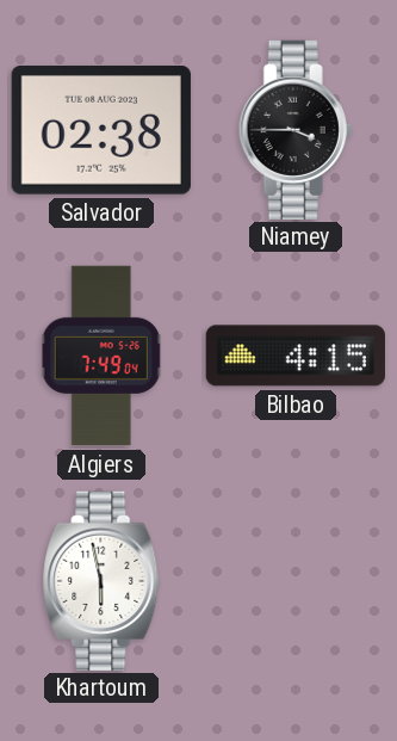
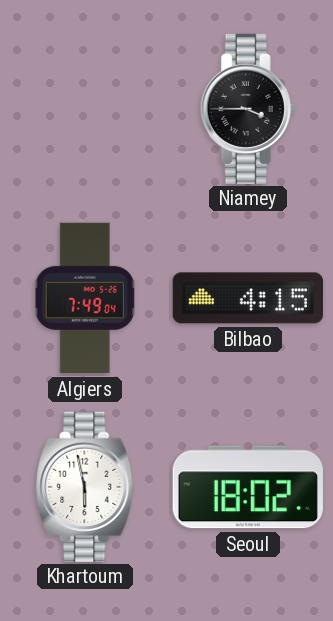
Salvador: 02:38 -> none
Seoul: none -> 18:02
